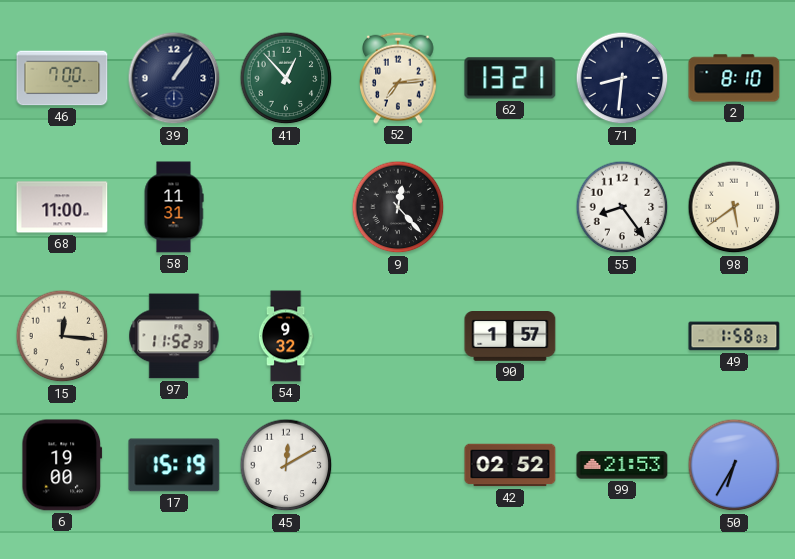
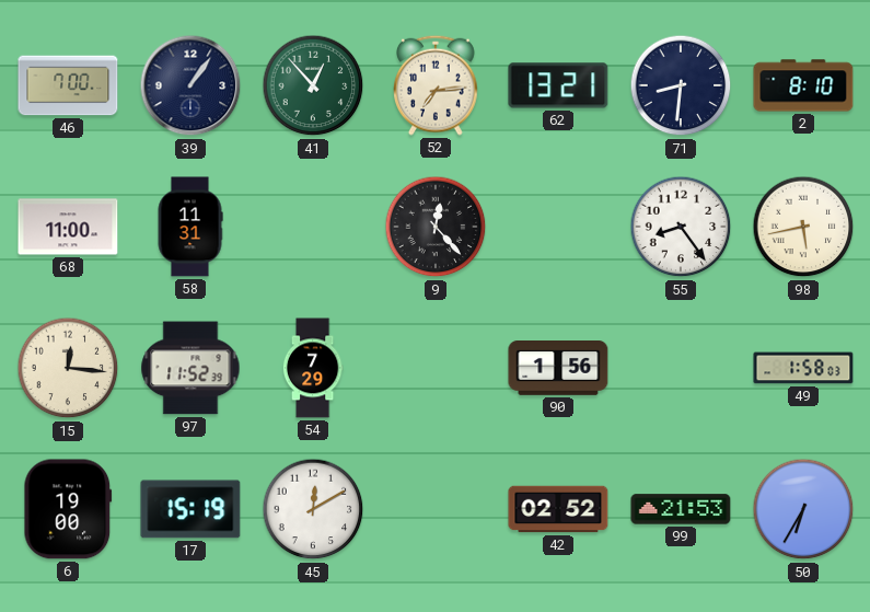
98: 5:39 -> 5:43
54: 9:32 -> 7:29
90: 1:57 -> 1:56
